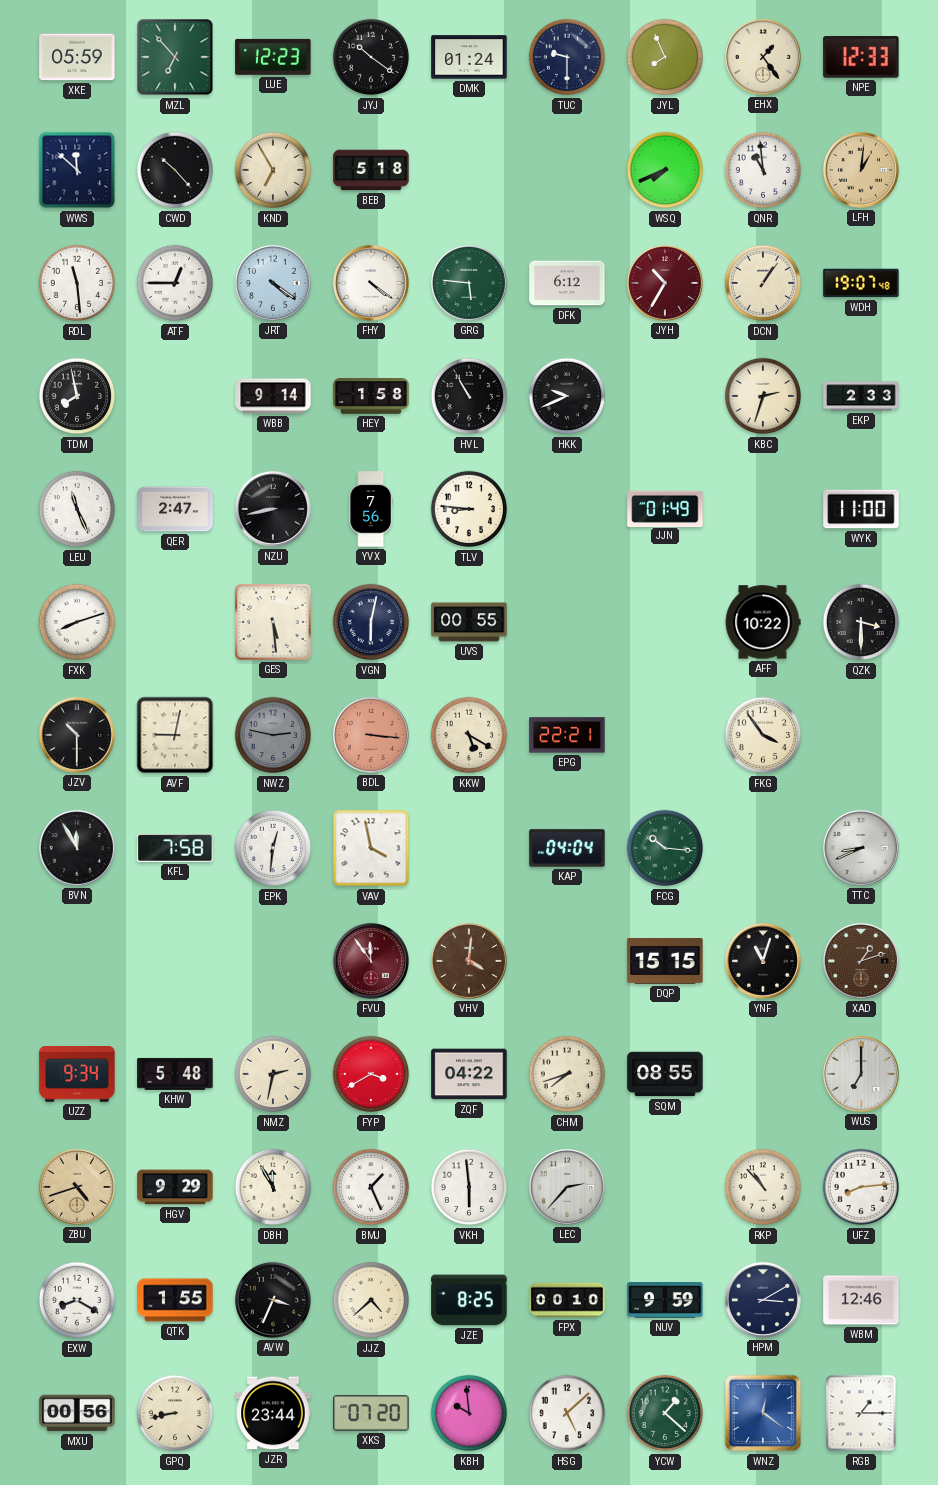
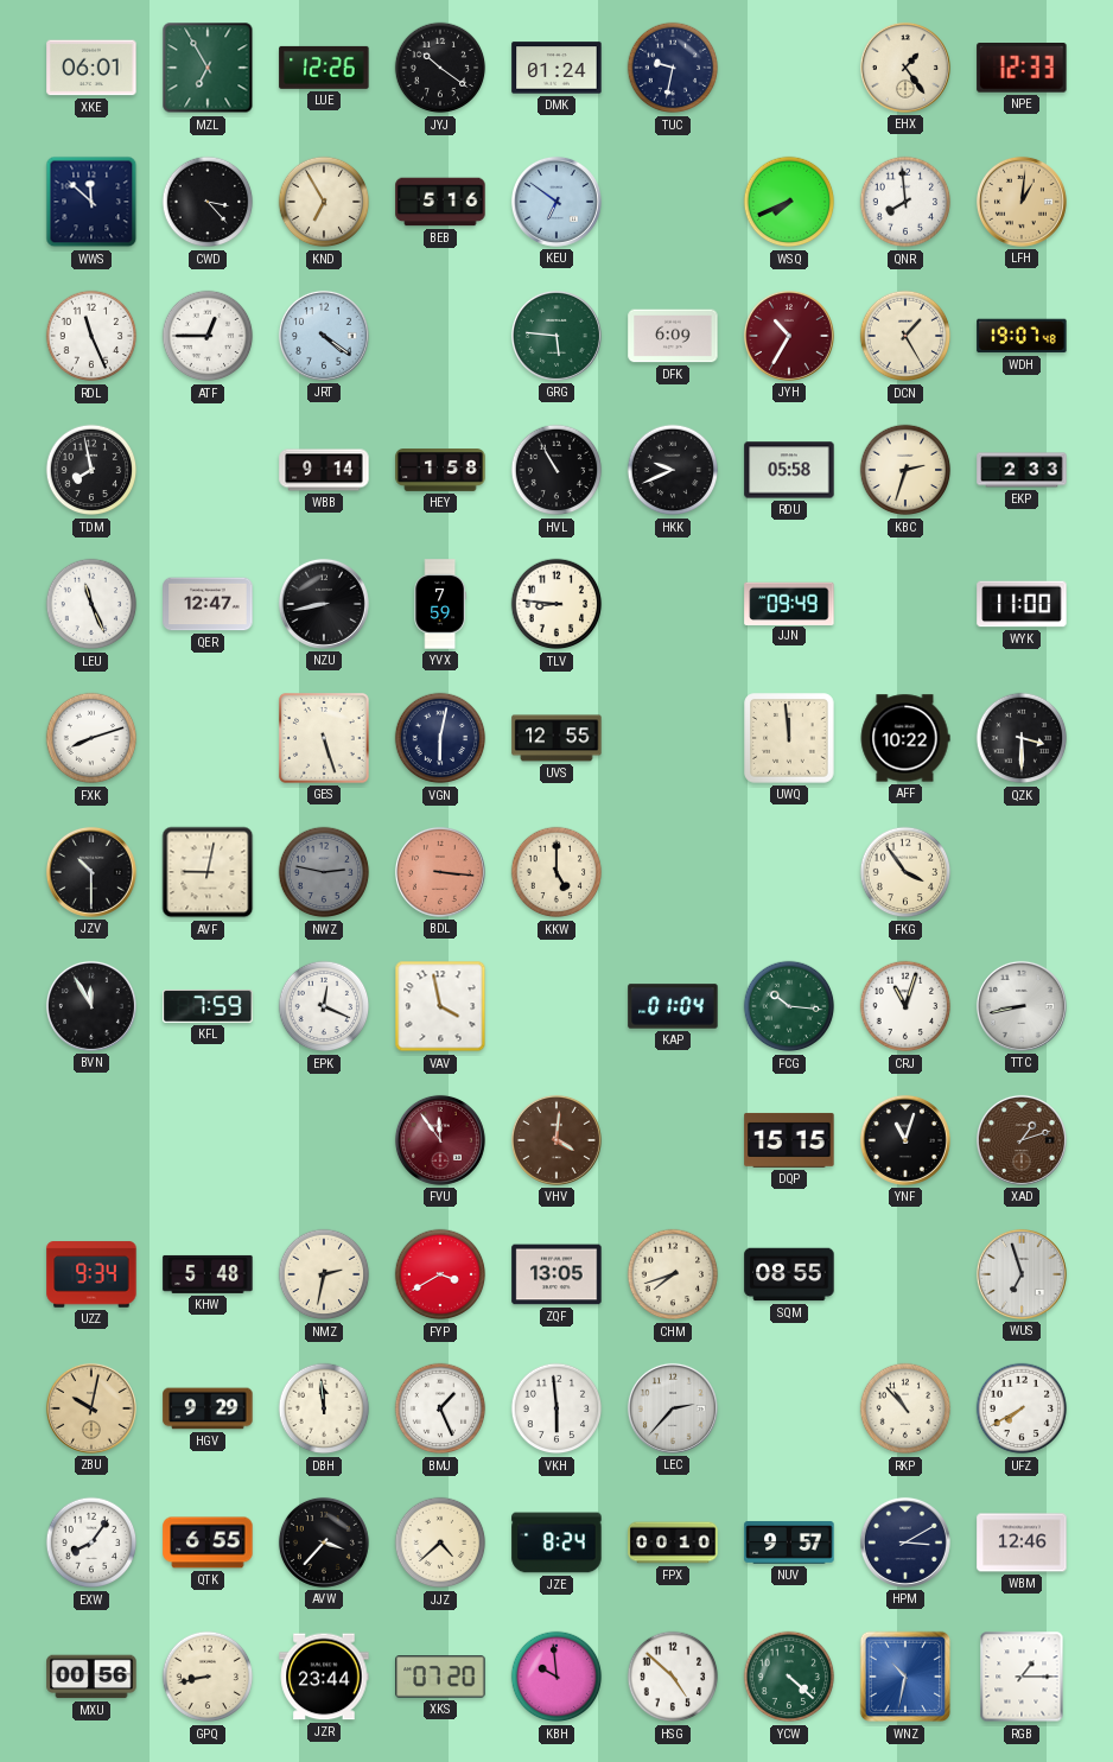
XKE: 05:59 -> 06:01
MZL: 6:53 -> 6:55
LUE: 12:23 -> 12:26
TUC: 9:30 -> 9:32
JYL: 7:56 -> none
CWD: 10:23 -> 3:23
BEB: 5:18 -> 5:16
KEU: none -> 6:51
QNR: 10:59 -> 7:59
RDL: 11:29 -> 11:26
FHY: 4:21 -> none
DFK: 6:12 -> 6:09
DCN: 1:06 -> 1:25
RDU: none -> 05:58
QER: 2:47 -> 12:47
YVX: 7:56 -> 7:59
JJN: 01:49 -> 09:49
GES: 5:29 -> 5:27
UVS: 00:55 -> 12:55
UWQ: none -> 11:59
KKW: 5:20 -> 5:00
EPG: 22:21 -> none
KFL: 7:58 -> 7:59
EPK: 12:31 -> 12:19
KAP: 04:04 -> 01:04
CRJ: none -> 11:03
TTC: 8:41 -> 8:43
ZQF: 04:22 -> 13:05
WUS: 7:00 -> 6:57
ZBU: 4:42 -> 10:02
DBH: 11:55 -> 11:59
UFZ: 8:14 -> 7:40
EXW: 8:20 -> 8:06
QTK: 1:55 -> 6:55
AVW: 3:34 -> 3:37
JZE: 8:25 -> 8:24
NUV: 9:59 -> 9:57
HSG: 5:08 -> 4:52
YCW: 1:22 -> 4:22
WNZ: 12:21 -> 10:32
